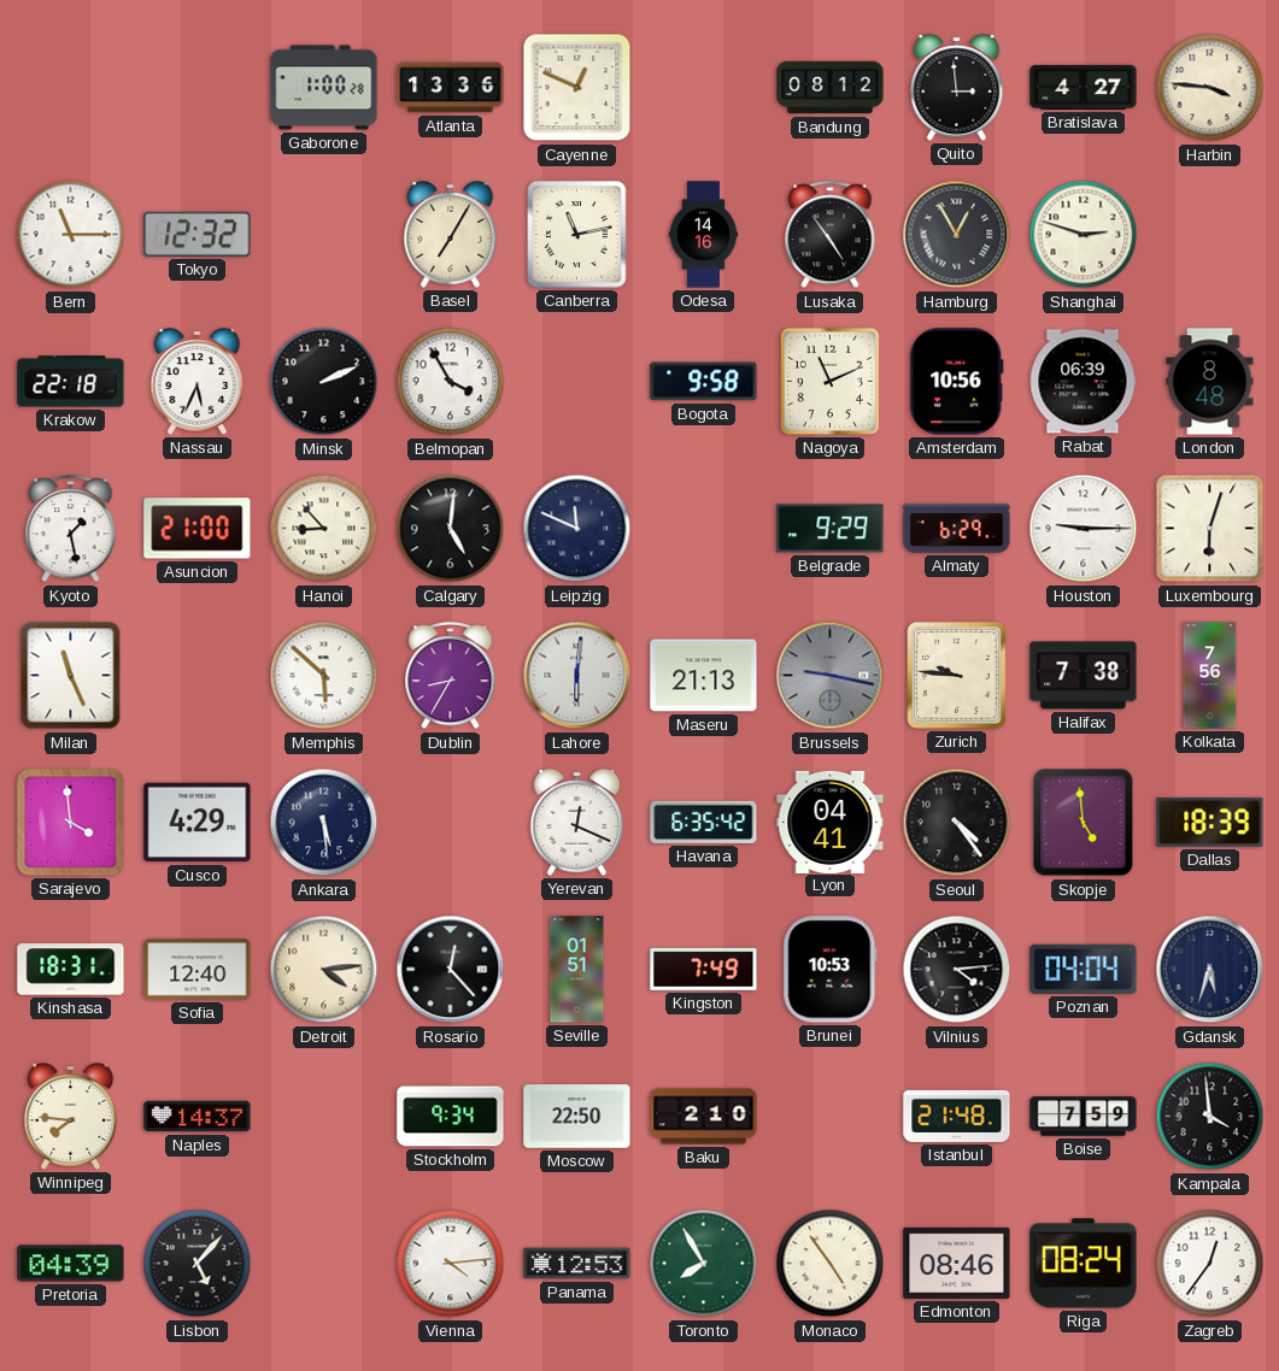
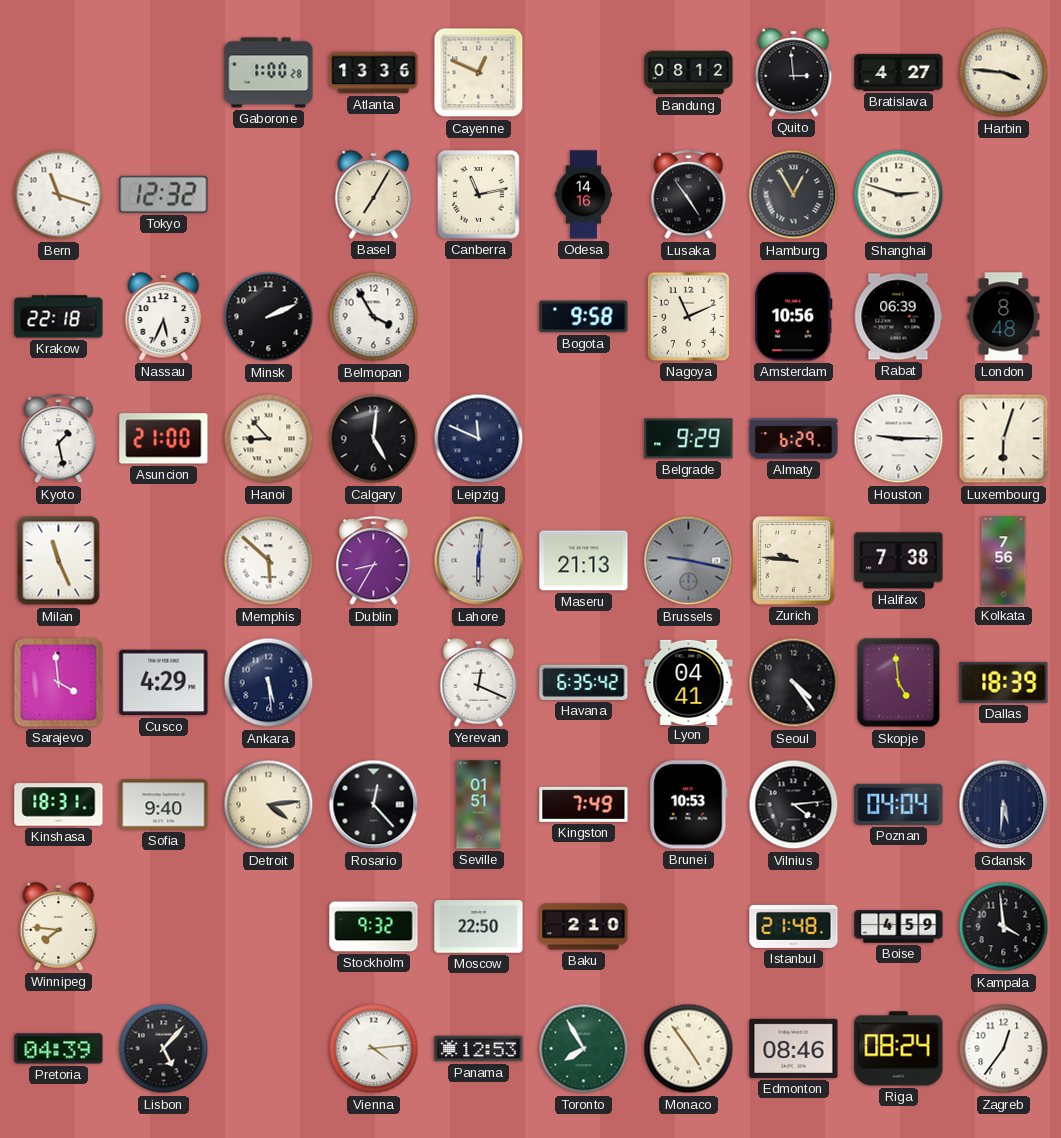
Bern: 11:15 -> 11:18
Sofia: 12:40 -> 9:40
Gdansk: 5:33 -> 5:31
Naples: 14:37 -> none
Stockholm: 9:34 -> 9:32
Boise: 7:59 -> 4:59
